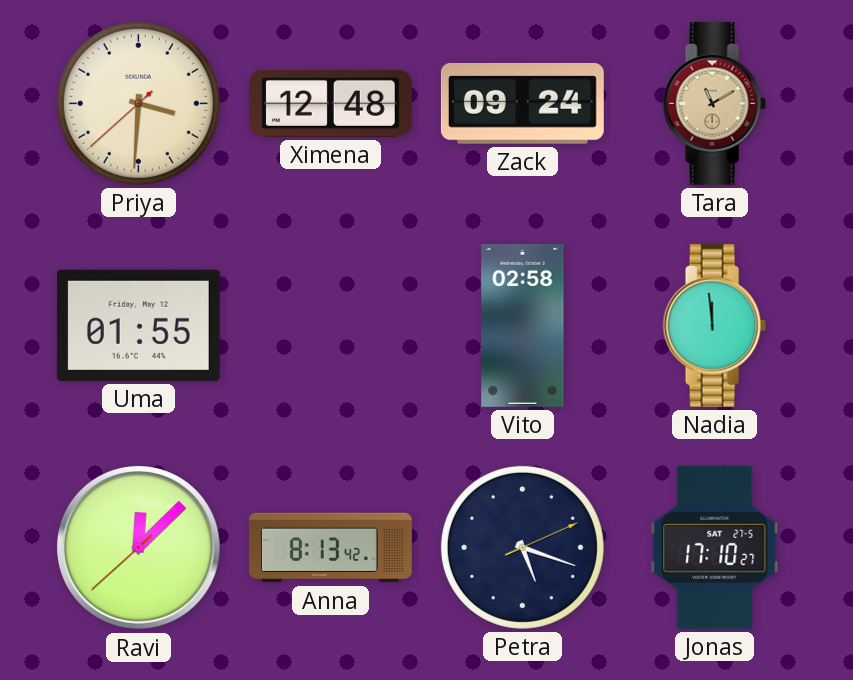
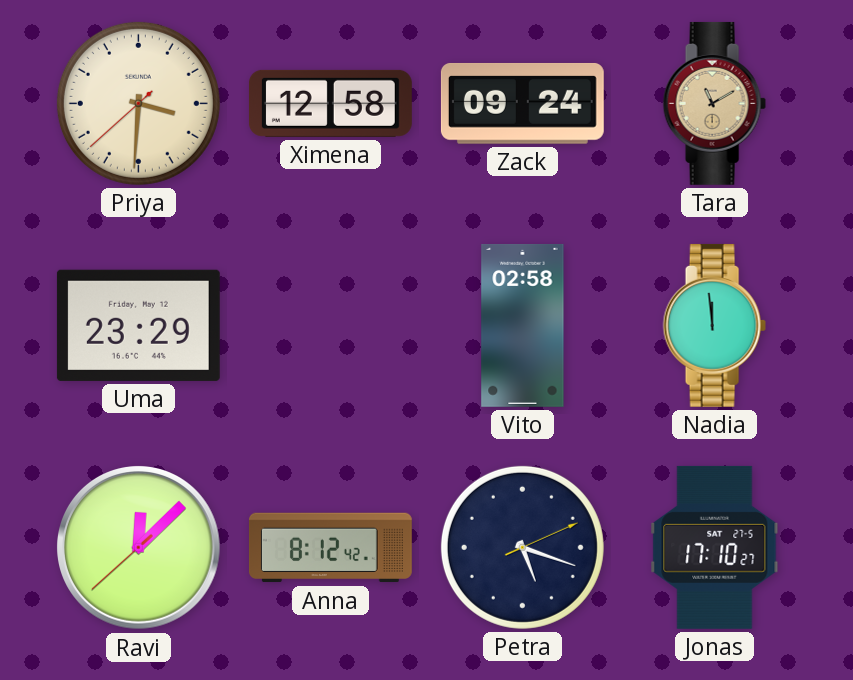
Ximena: 12:48 -> 12:58
Uma: 01:55 -> 23:29
Anna: 8:13 -> 8:12
